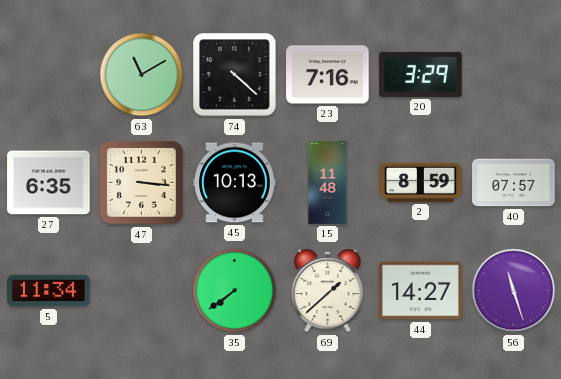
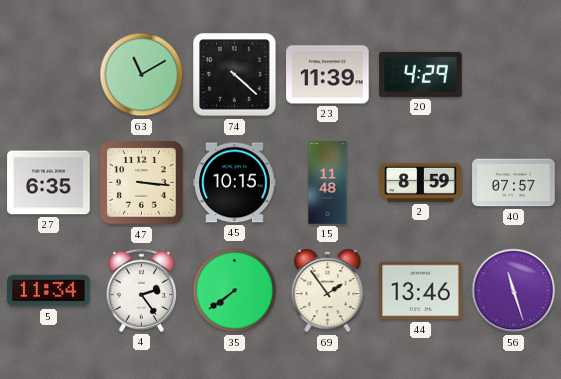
23: 7:16 -> 11:39
20: 3:29 -> 4:29
45: 10:13 -> 10:15
4: none -> 2:24
69: 1:38 -> 1:54
44: 14:27 -> 13:46
